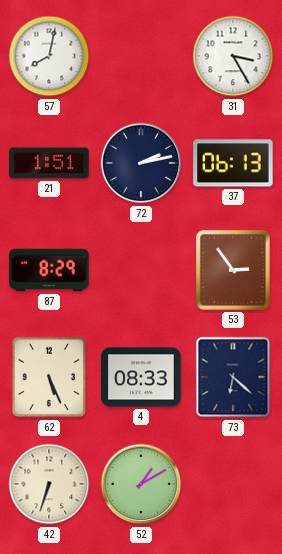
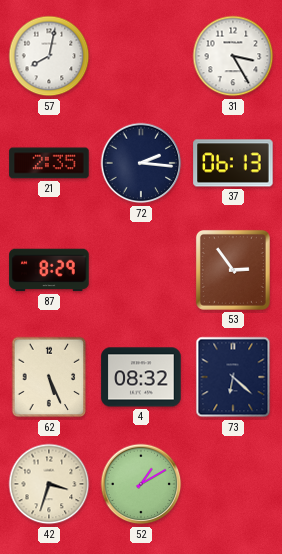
21: 1:51 -> 2:35
72: 2:13 -> 2:16
4: 08:33 -> 08:32
42: 6:33 -> 3:33
